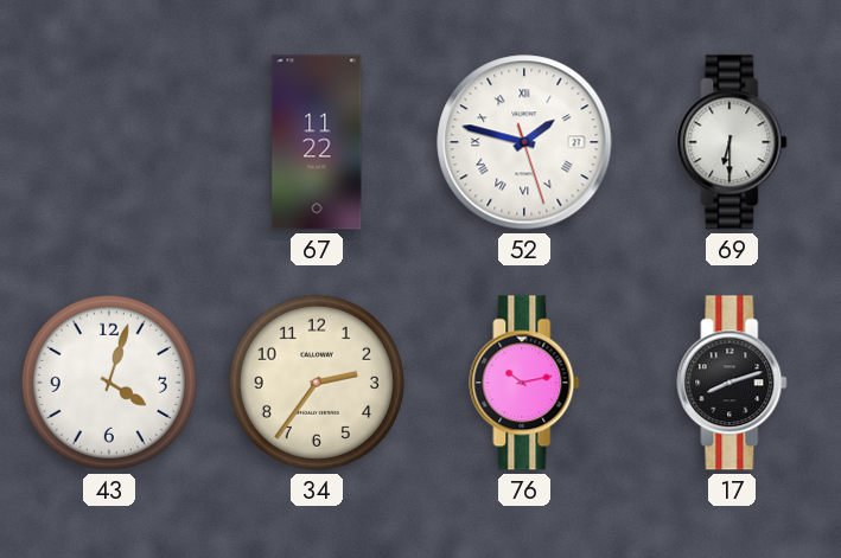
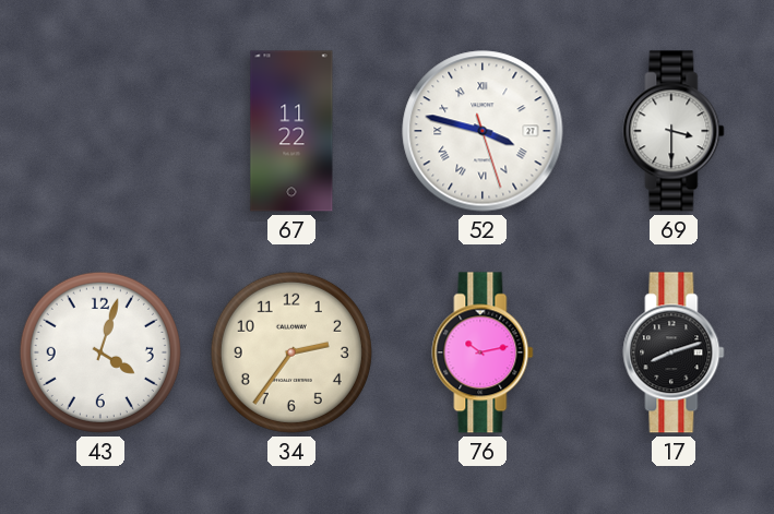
52: 1:47 -> 3:47
69: 6:30 -> 3:30
